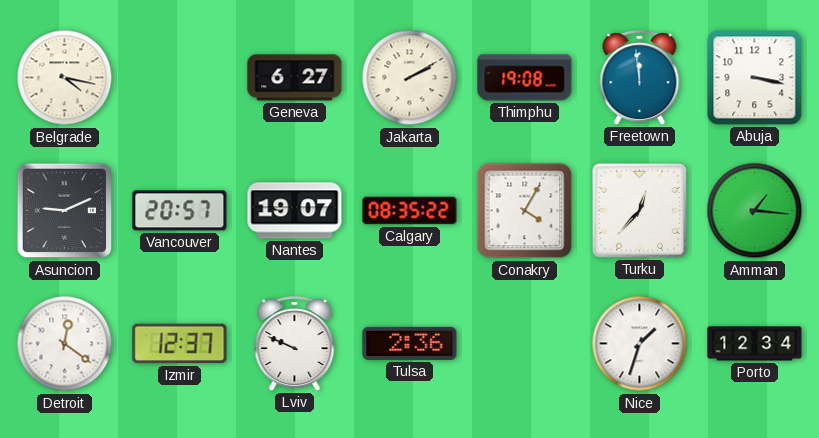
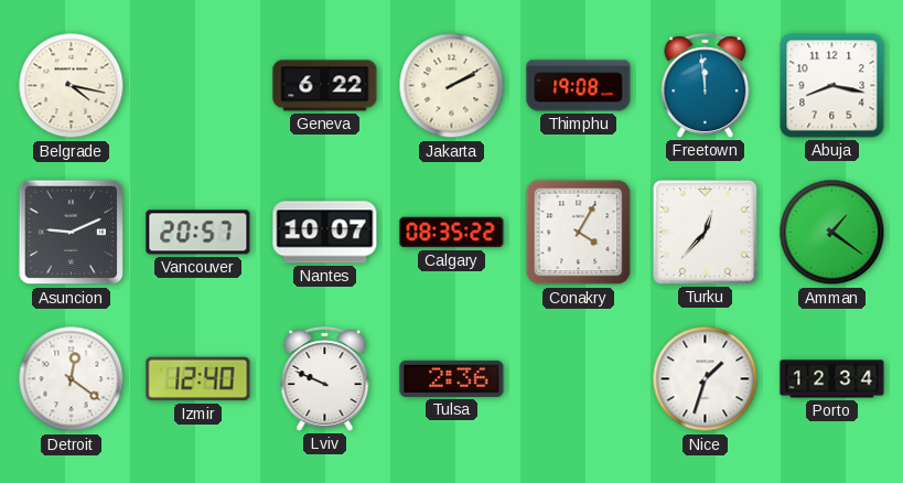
Geneva: 6:27 -> 6:22
Abuja: 3:17 -> 8:17
Nantes: 19:07 -> 10:07
Amman: 1:16 -> 1:21
Izmir: 12:37 -> 12:40
